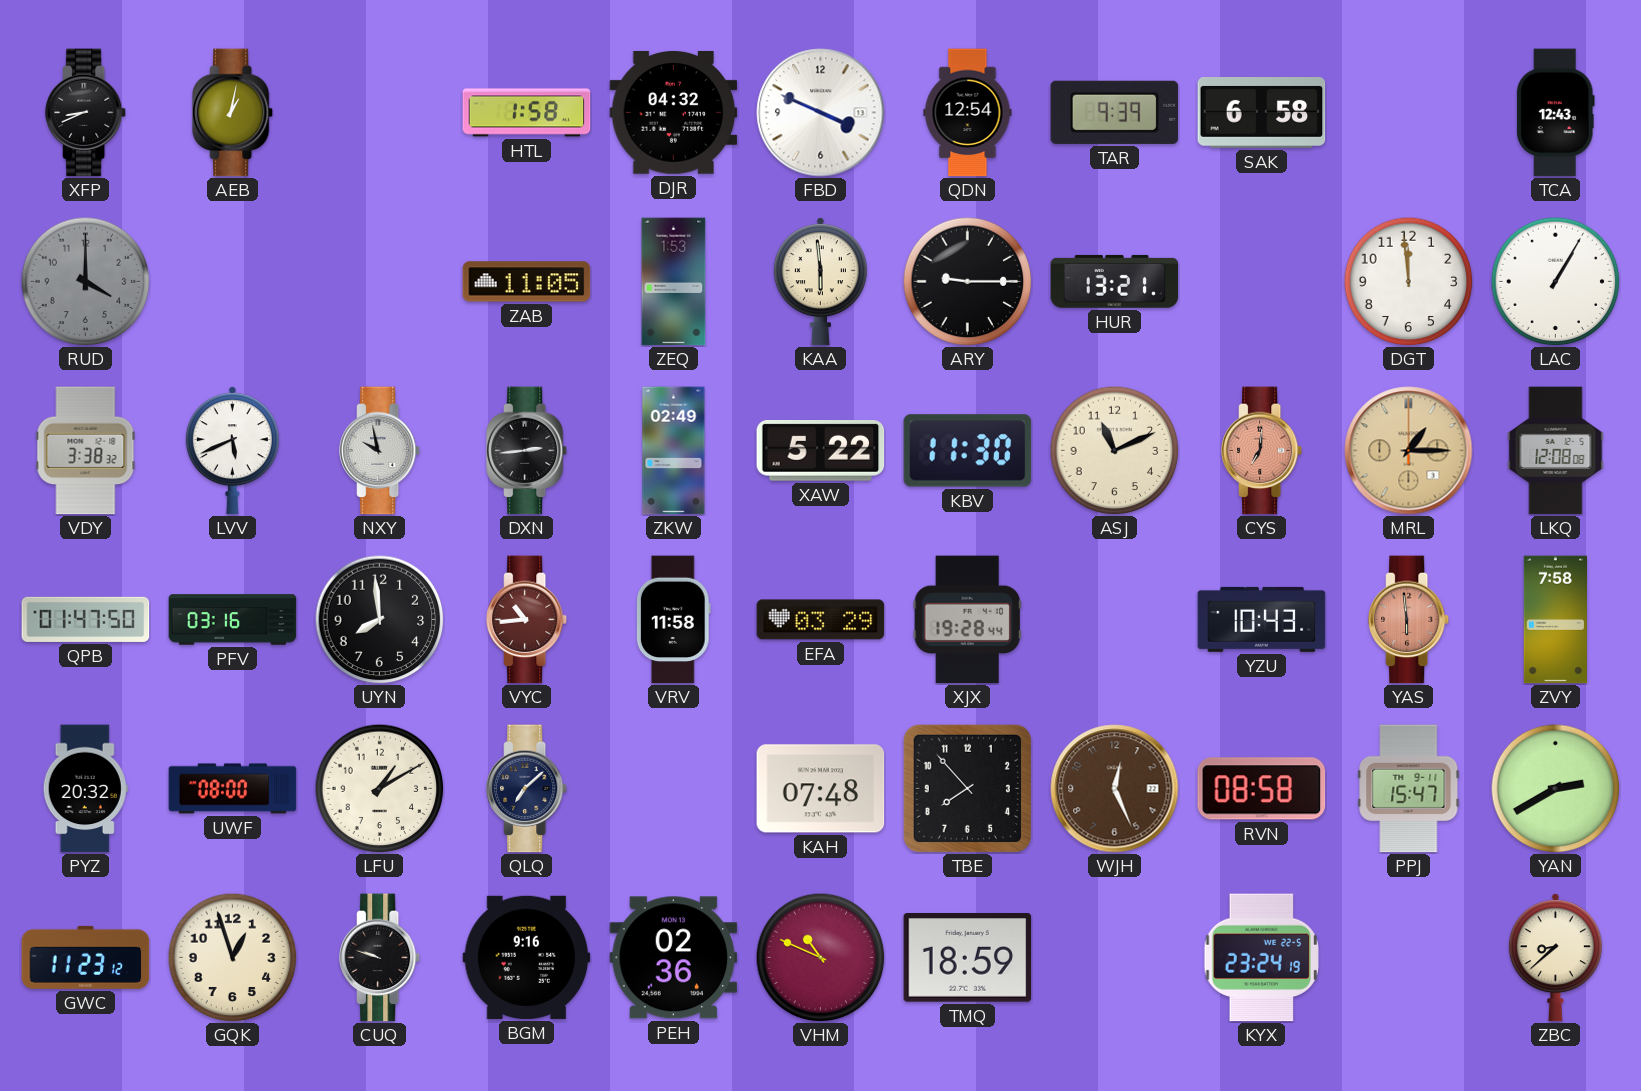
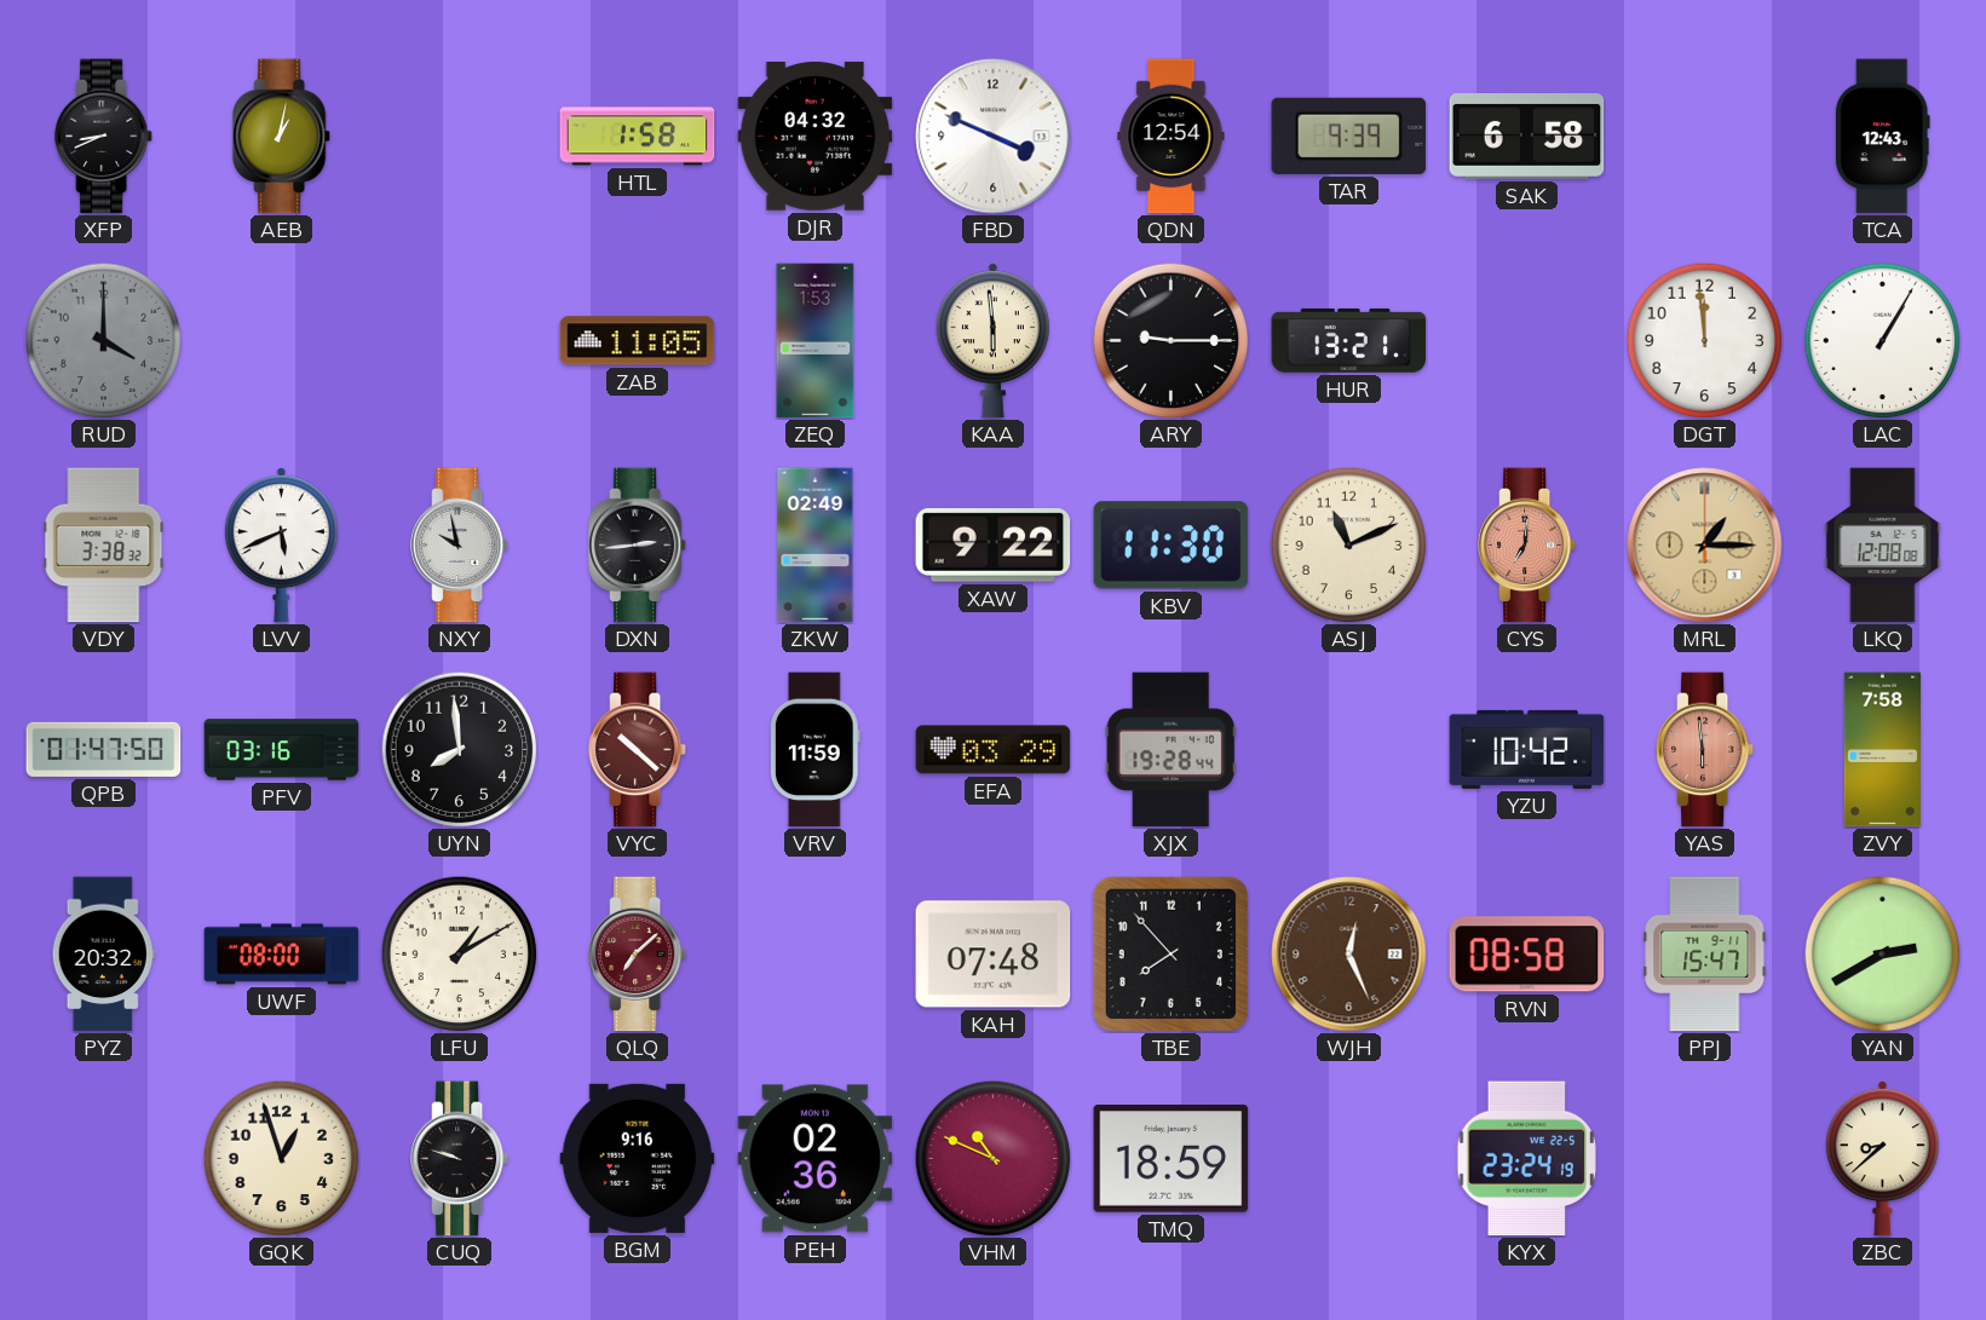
XAW: 5:22 -> 9:22
VYC: 10:44 -> 10:22
VRV: 11:58 -> 11:59
YZU: 10:43 -> 10:42
QLQ dial: navy -> burgundy
GWC: 11:23 -> none
